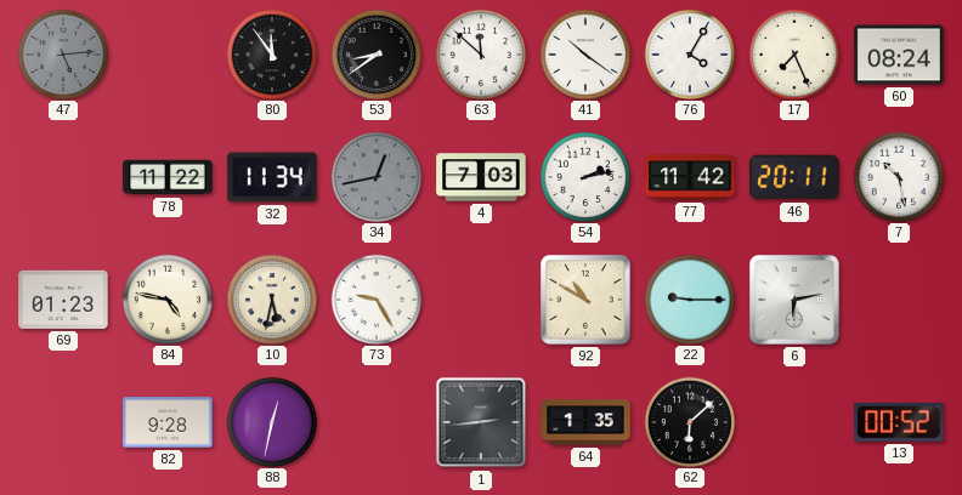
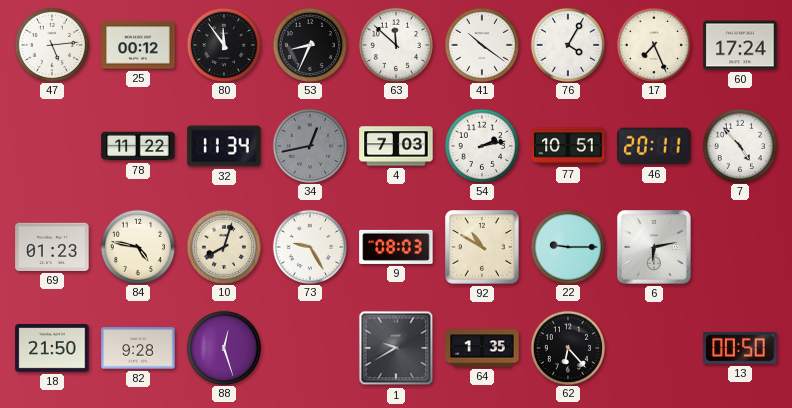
47 dial: grey -> white
25: none -> 00:12
53: 8:39 -> 8:34
60: 08:24 -> 17:24
77: 11:42 -> 10:51
7: 10:28 -> 4:53
10: 5:32 -> 8:03
9: none -> 08:03
18: none -> 21:50
88: 12:32 -> 12:27
1: 2:44 -> 9:40
62: 6:08 -> 6:23
13: 00:52 -> 00:50
